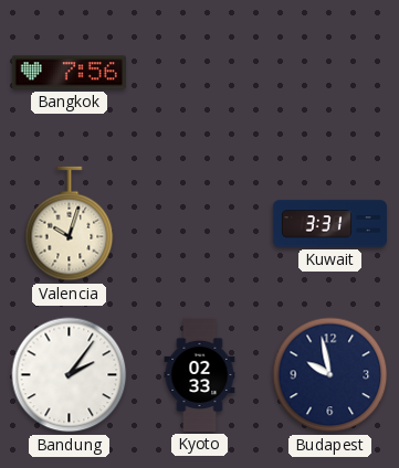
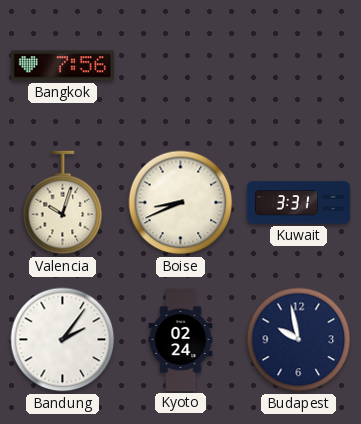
Boise: none -> 8:41
Kyoto: 02:33 -> 02:24
